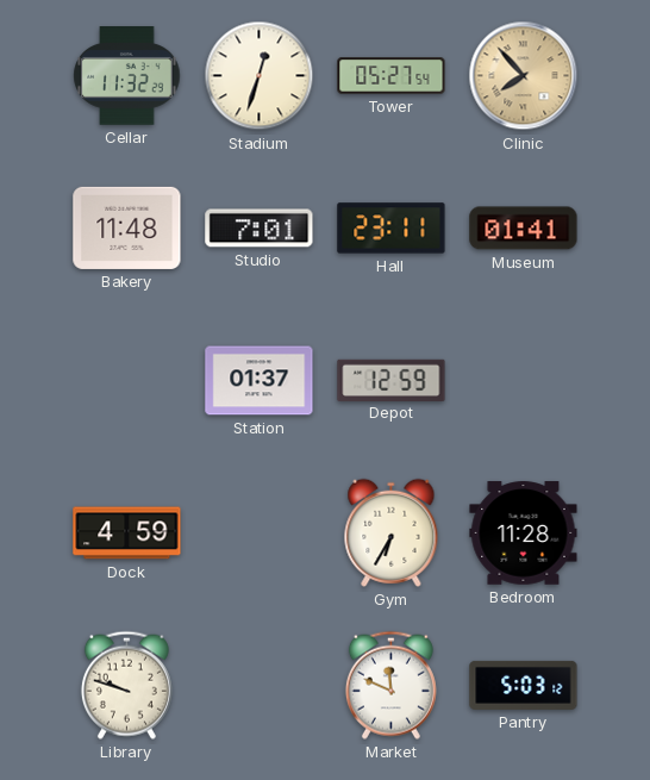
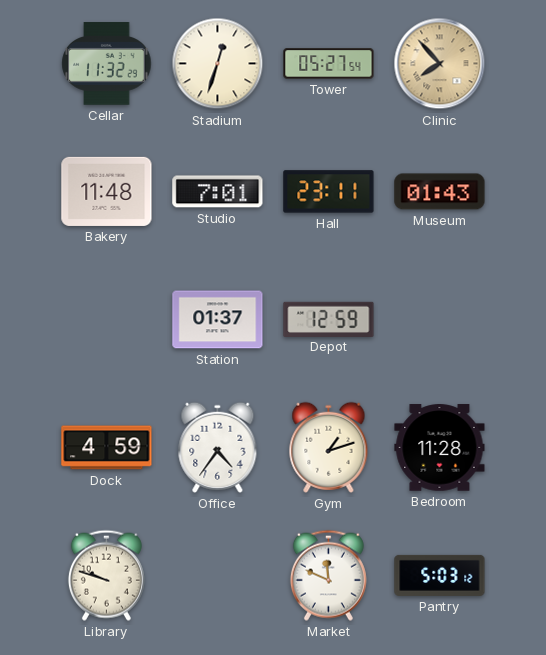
Museum: 01:41 -> 01:43
Office: none -> 4:36
Gym: 6:35 -> 1:12
